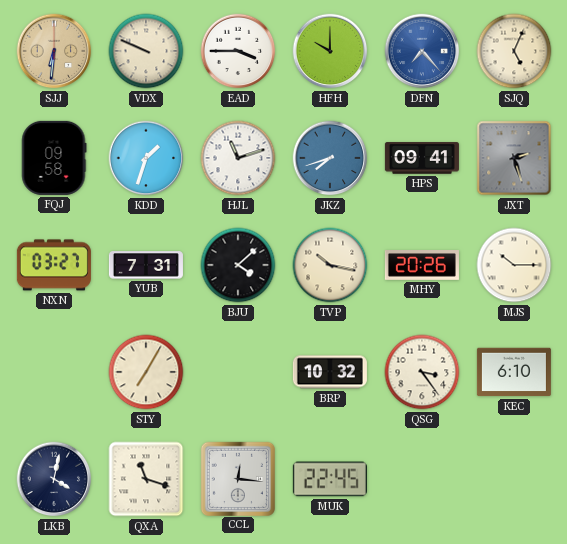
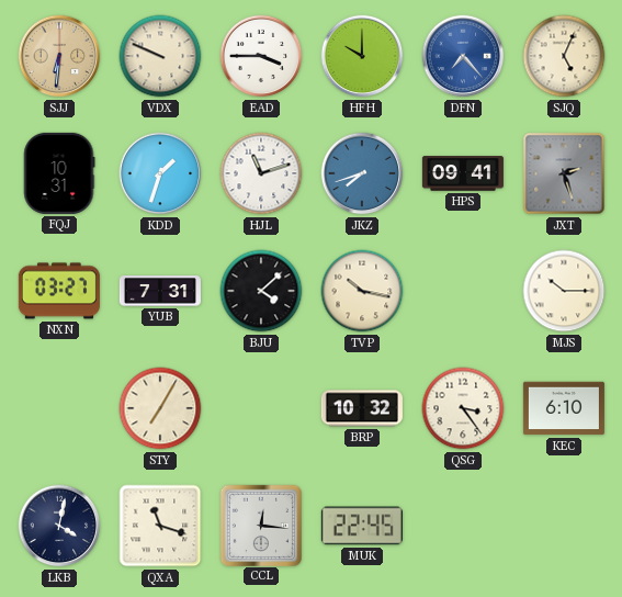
FQJ: 09:58 -> 10:31
MHY: 20:26 -> none
